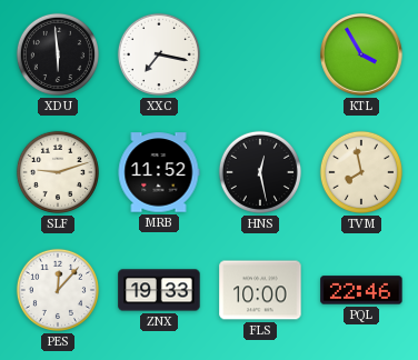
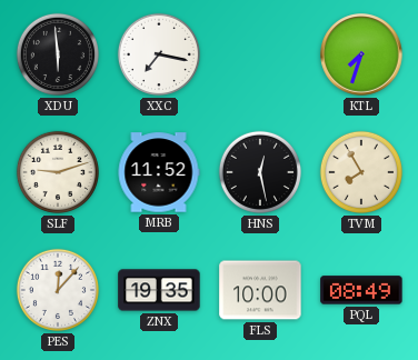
KTL: 3:55 -> 7:33
TVM: 7:58 -> 7:55
ZNX: 19:33 -> 19:35
PQL: 22:46 -> 08:49
